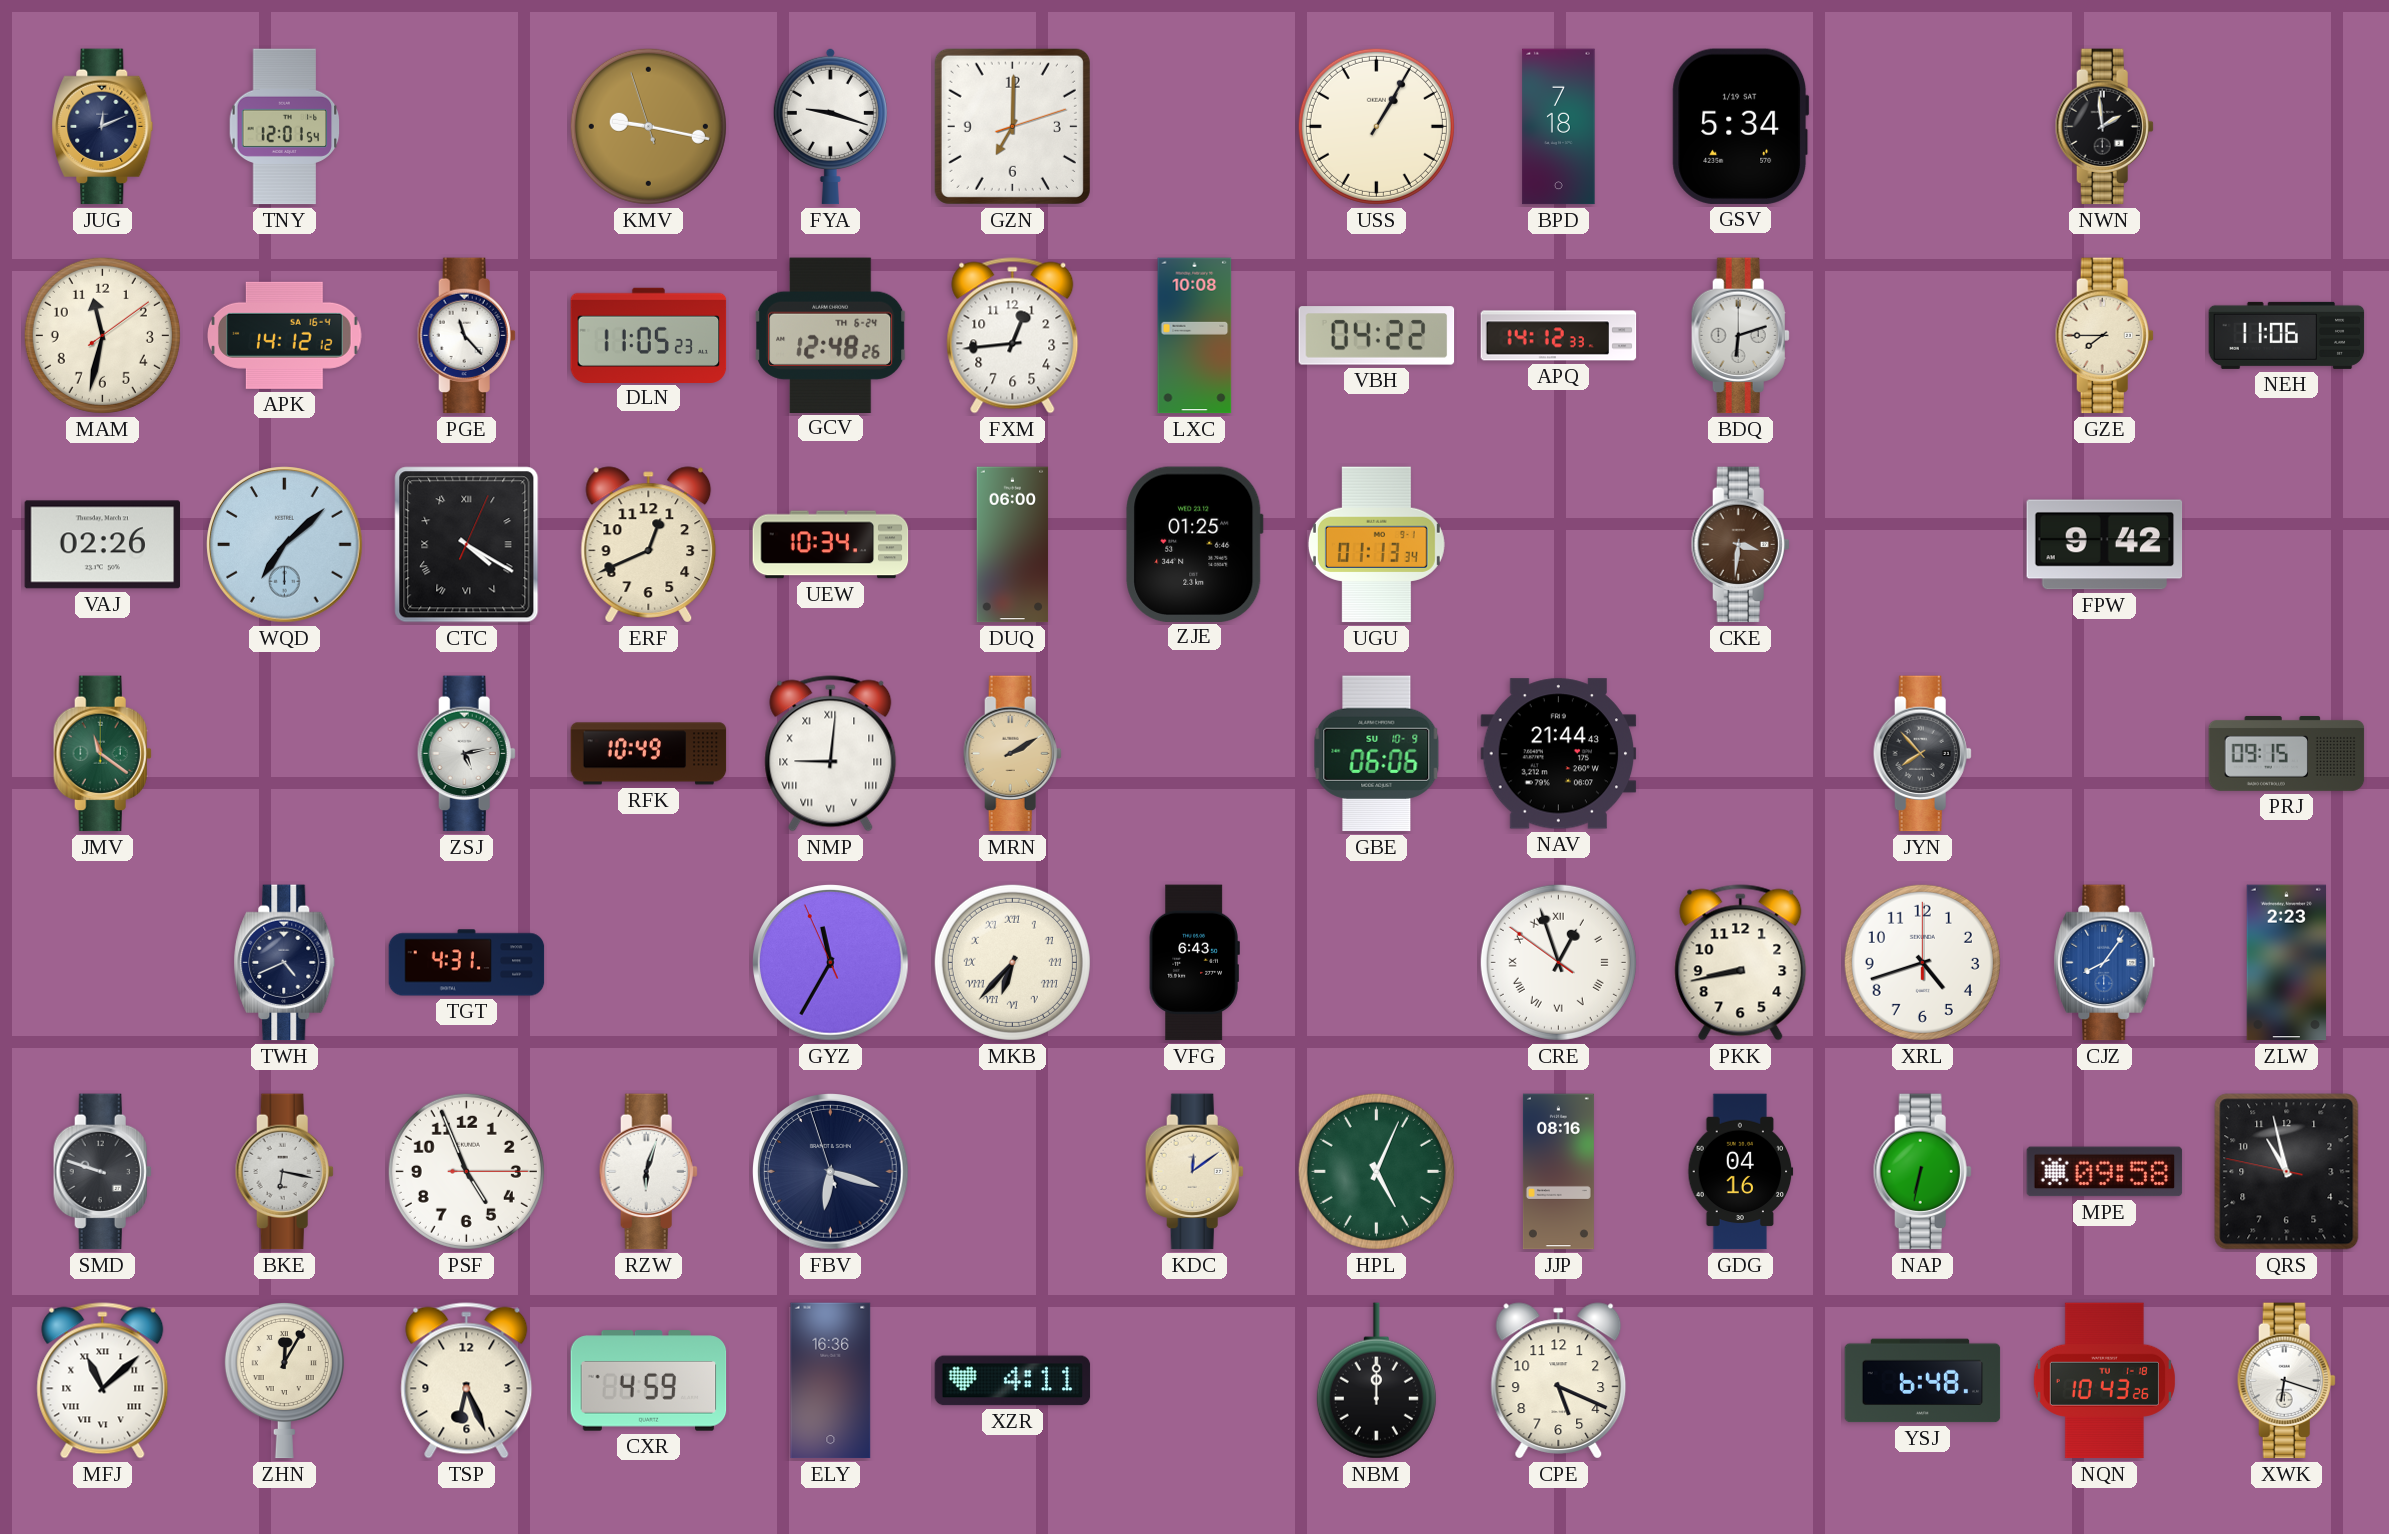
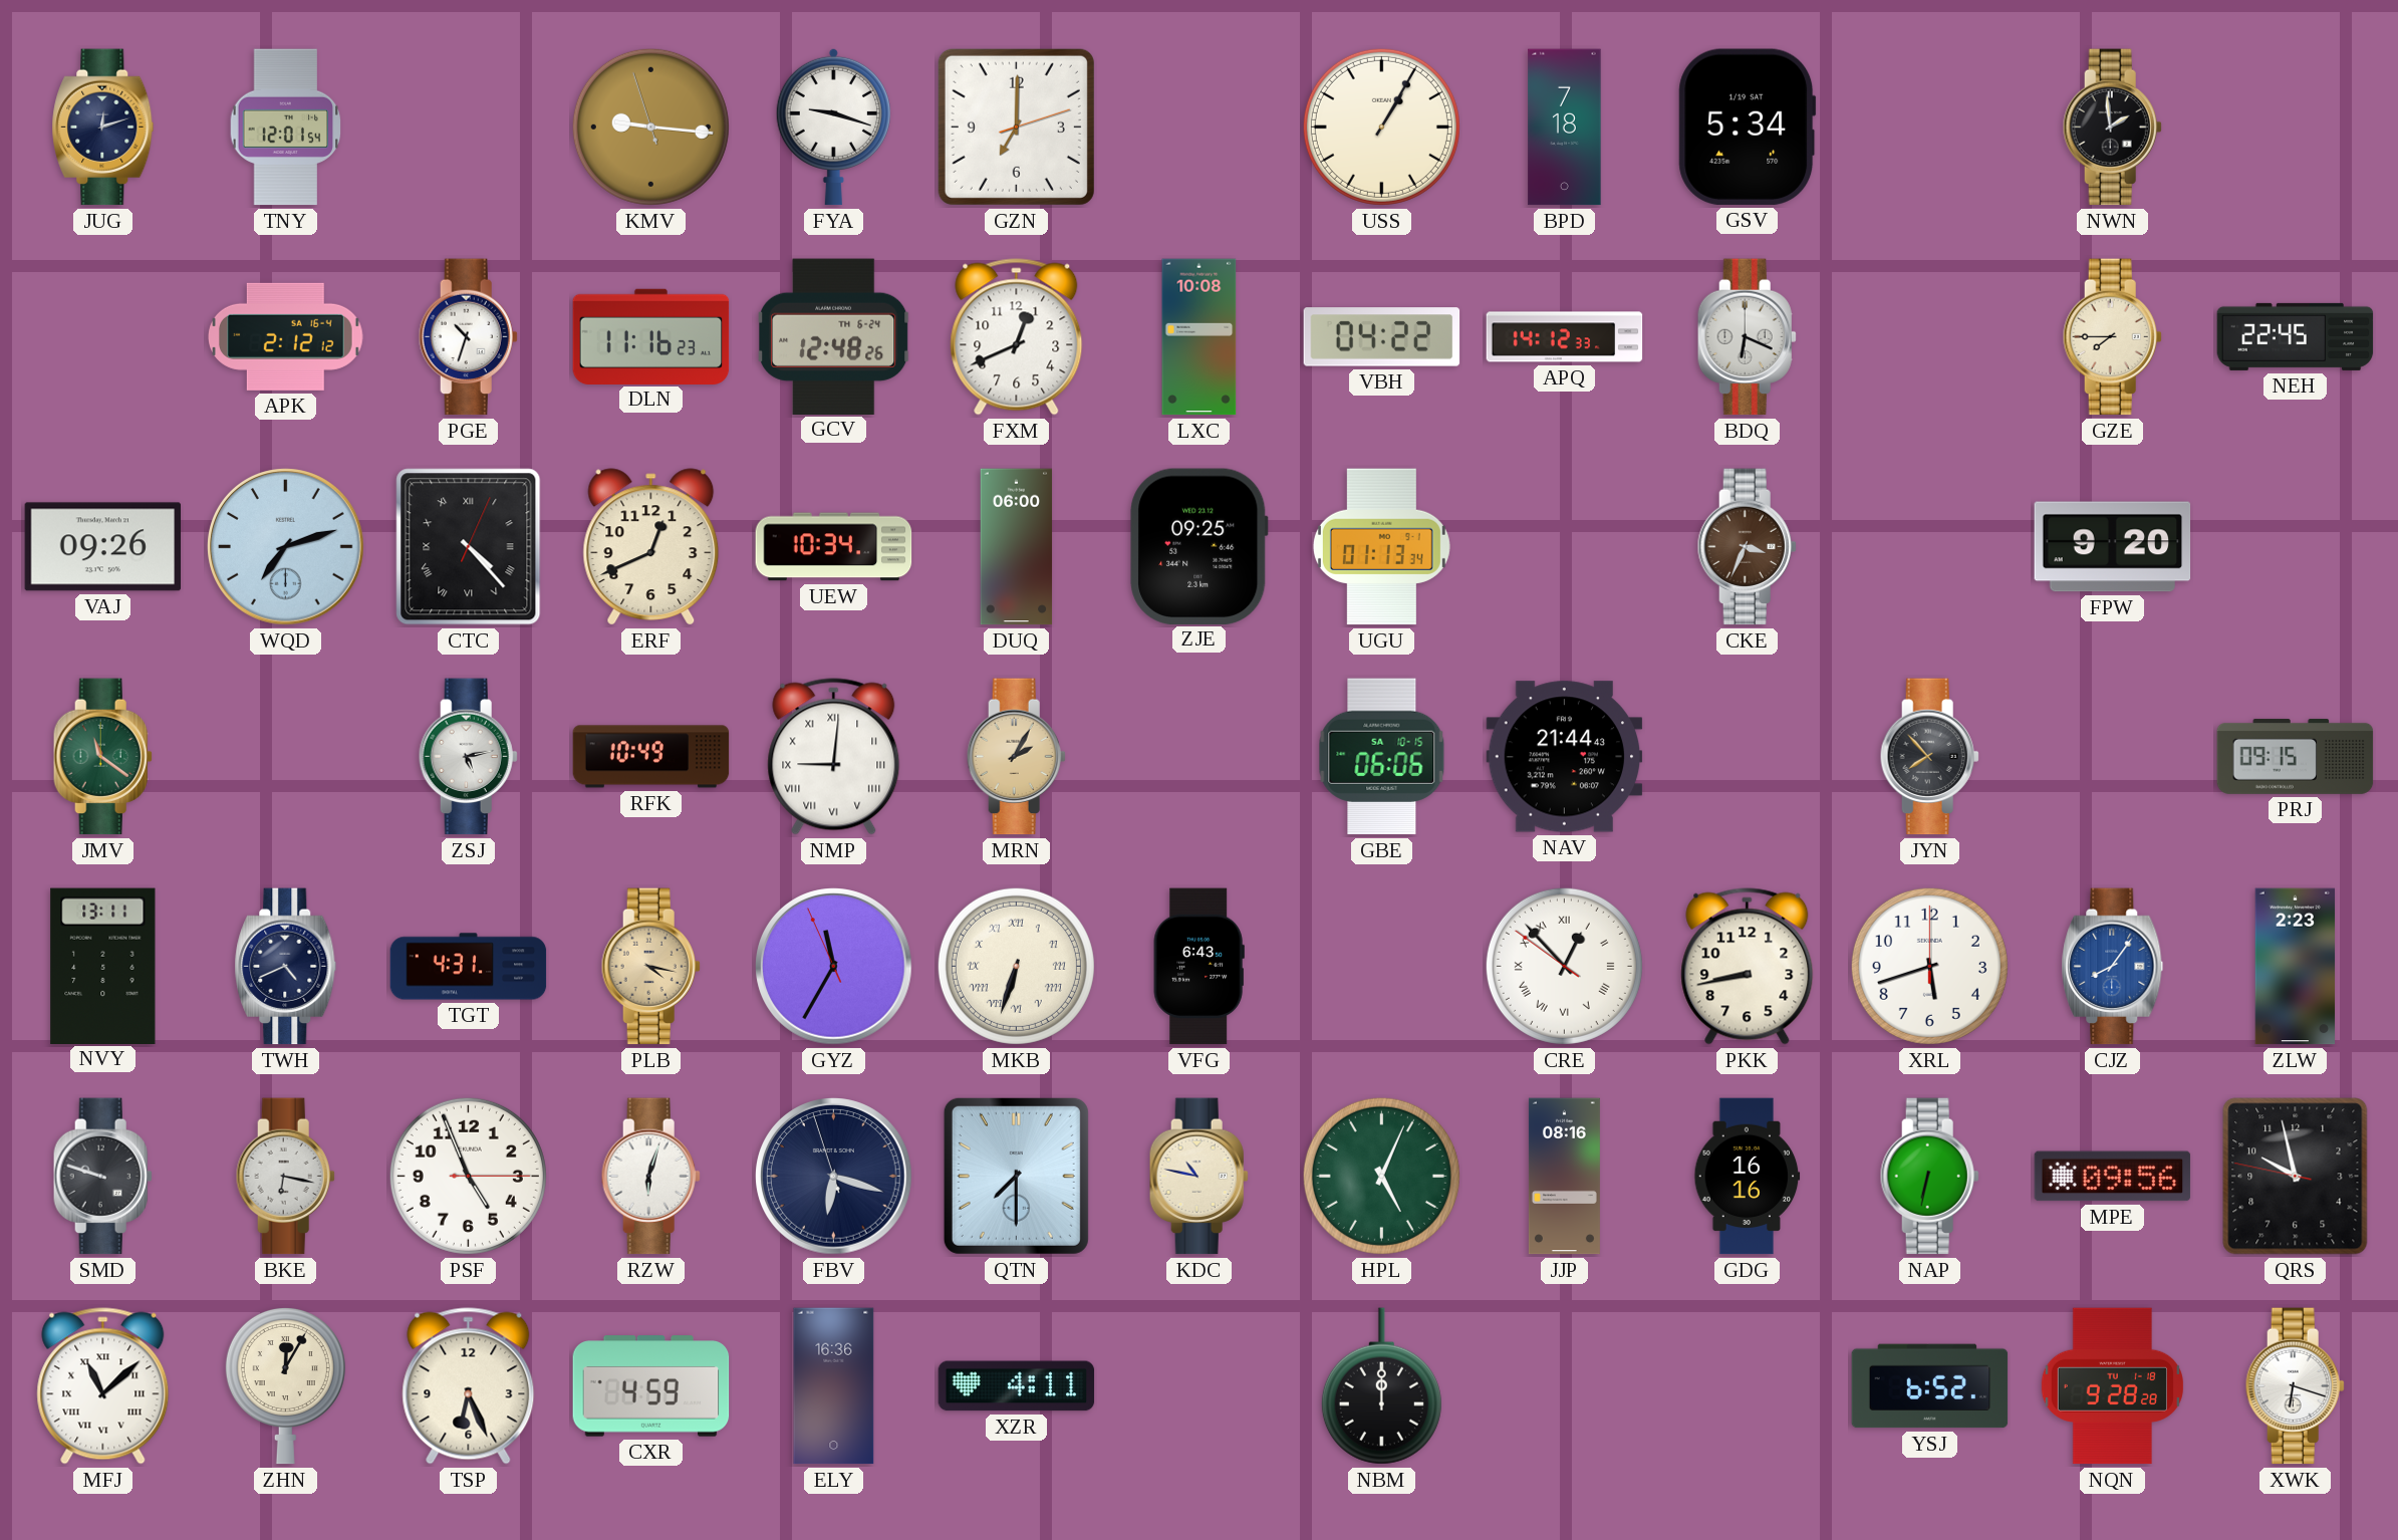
JUG: 12:11 -> 12:12
KMV: 9:16 -> 9:15
MAM: 11:32 -> none
APK: 14:12 -> 2:12
PGE: 11:23 -> 10:33
DLN: 11:05 -> 11:16
FXM: 12:44 -> 12:41
BDQ: 6:12 -> 6:19
NEH: 11:06 -> 22:45
VAJ: 02:26 -> 09:26
WQD: 7:08 -> 7:12
CTC: 4:20 -> 4:23
ZJE: 01:25 -> 09:25
CKE: 3:31 -> 3:34
FPW: 9:42 -> 9:20
MRN: 2:10 -> 2:05
GBE date: SU 10-9 -> SA 10-15
NVY: none -> 13:11
PLB: none -> 4:17
MKB: 6:37 -> 6:33
CRE: 12:56 -> 12:52
XRL: 4:42 -> 5:42
QTN: none -> 7:30
KDC: 12:09 -> 10:47
GDG: 04:16 -> 16:16
MPE: 09:58 -> 09:56
QRS: 10:57 -> 9:57
CPE: 5:19 -> none
YSJ: 6:48 -> 6:52
NQN: 10:43 -> 9:28
